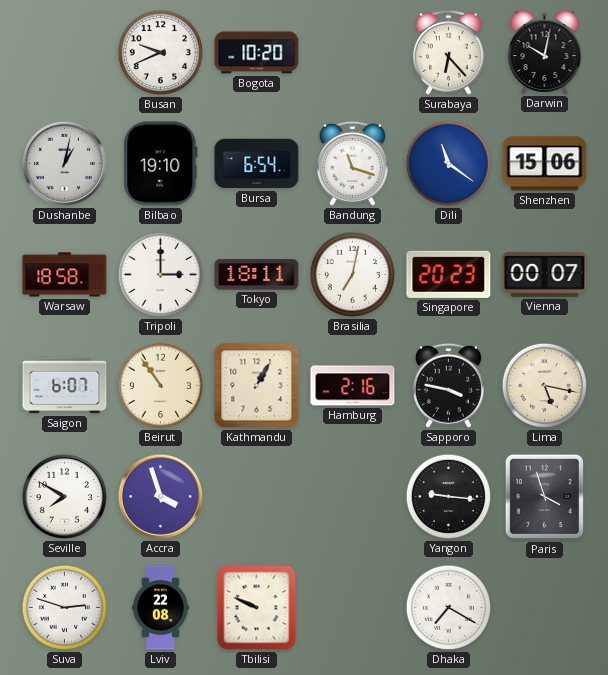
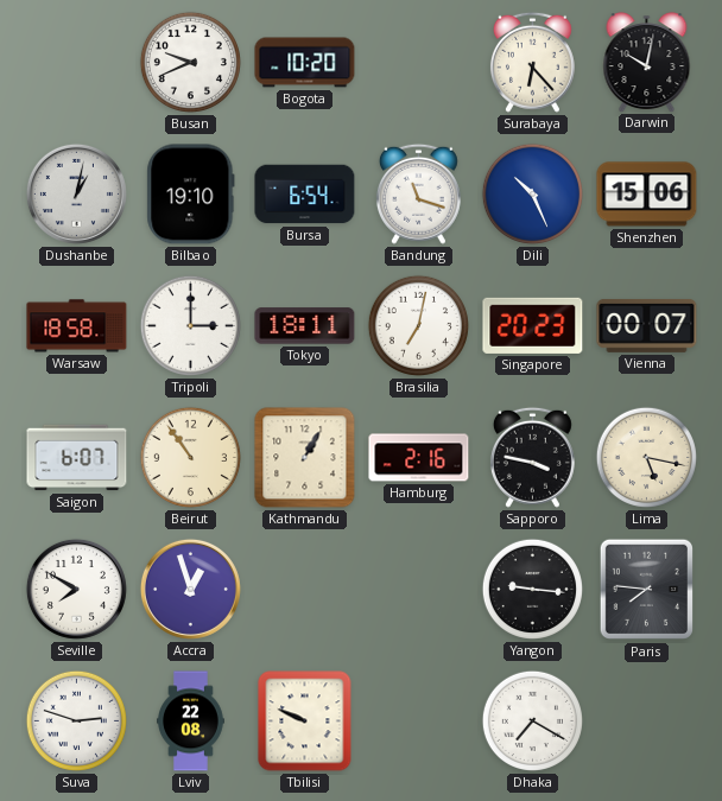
Dili: 11:21 -> 10:26
Accra: 3:57 -> 12:57
Paris: 3:57 -> 7:46
